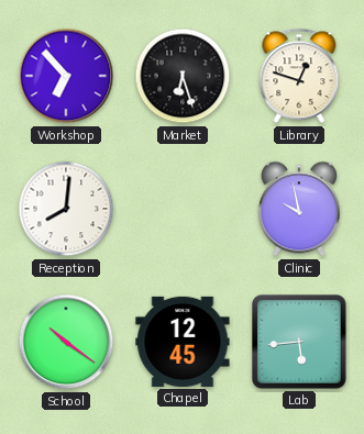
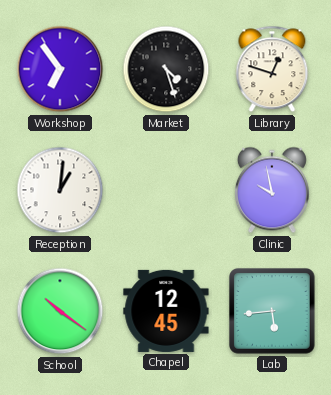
Workshop: 6:53 -> 6:54
Market: 6:27 -> 4:27
Reception: 8:01 -> 1:01
